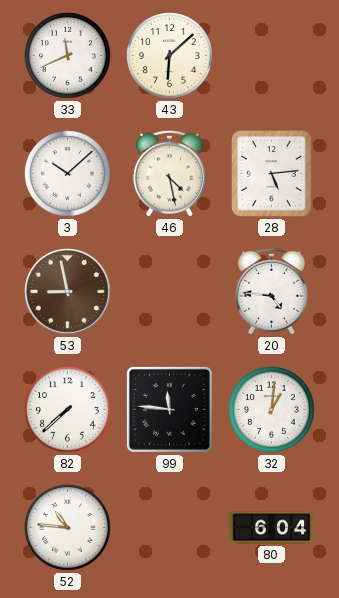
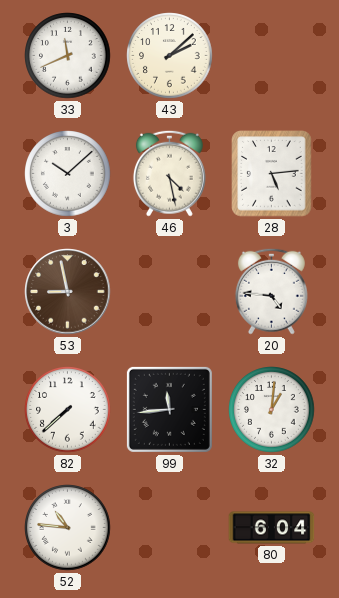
43: 6:08 -> 2:08
99: 11:46 -> 11:44
